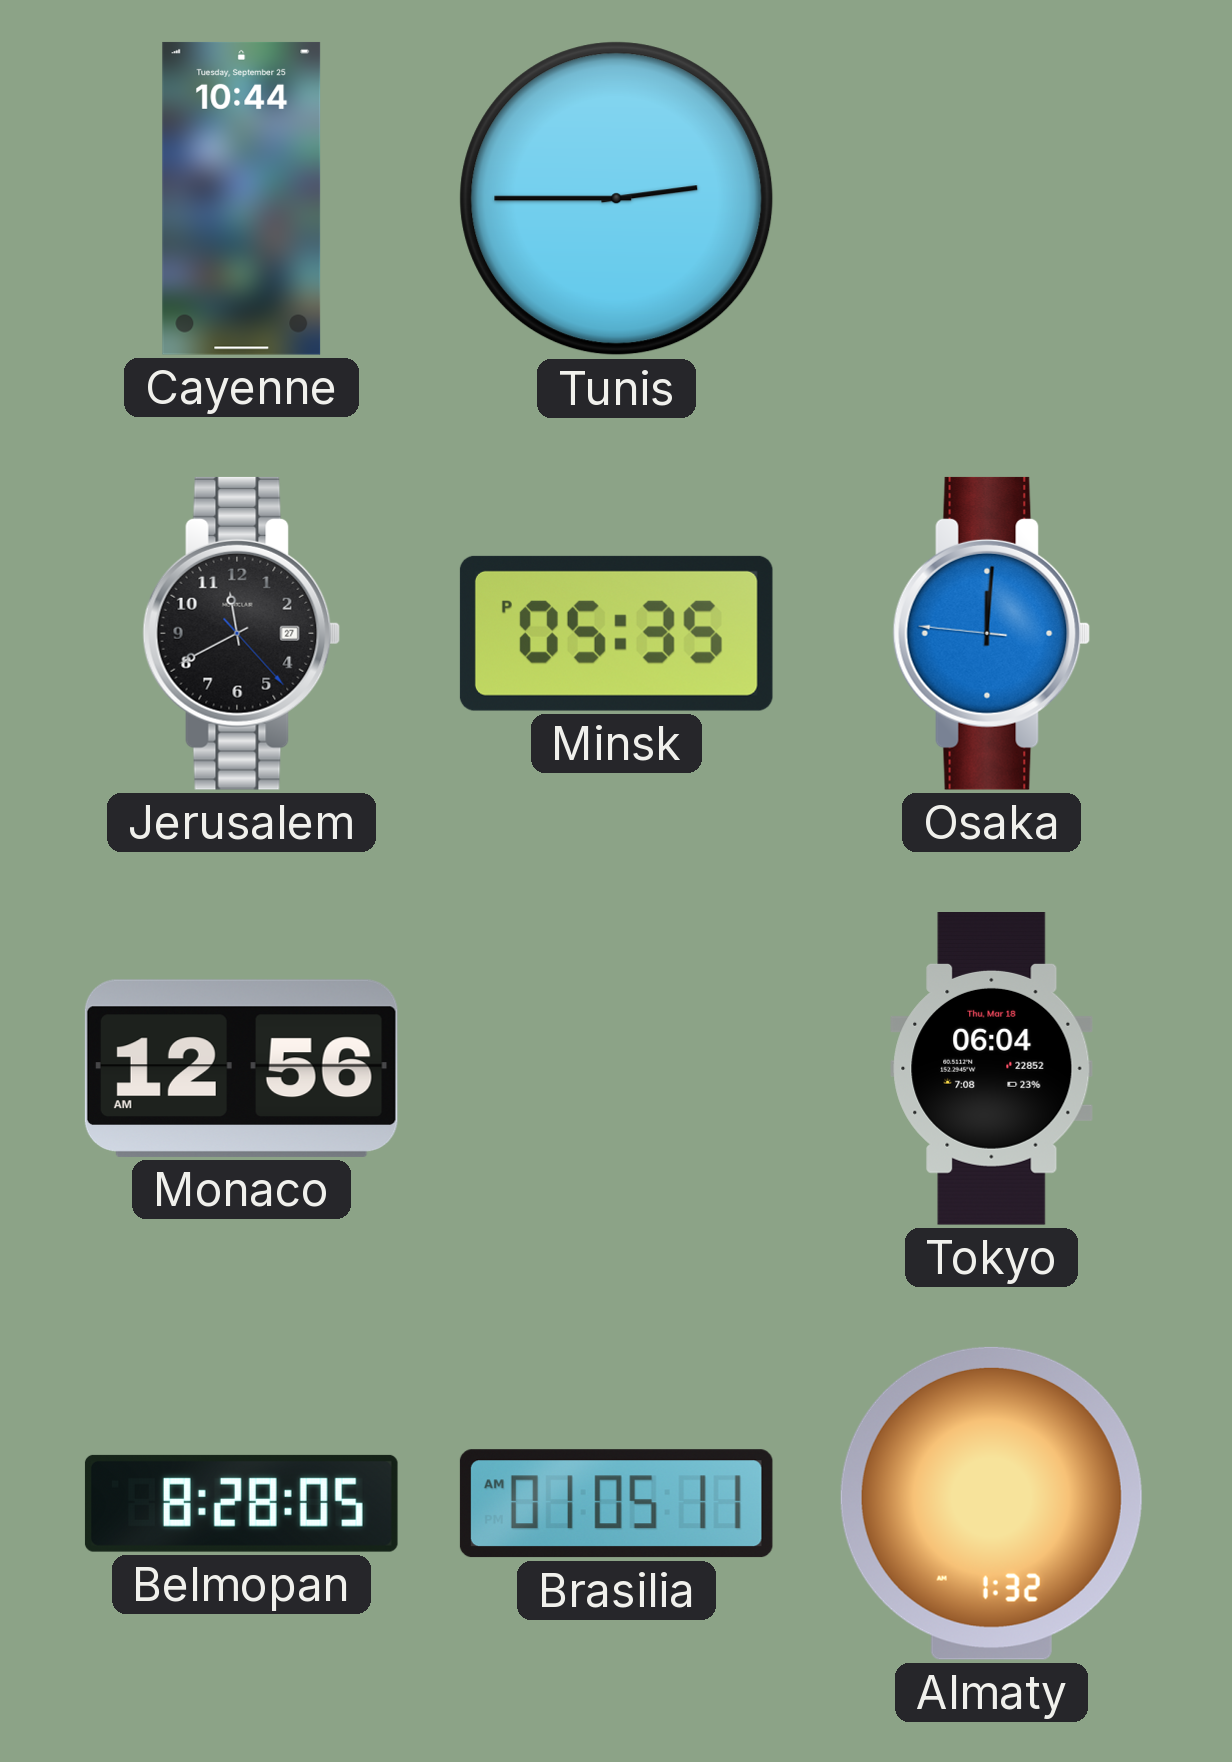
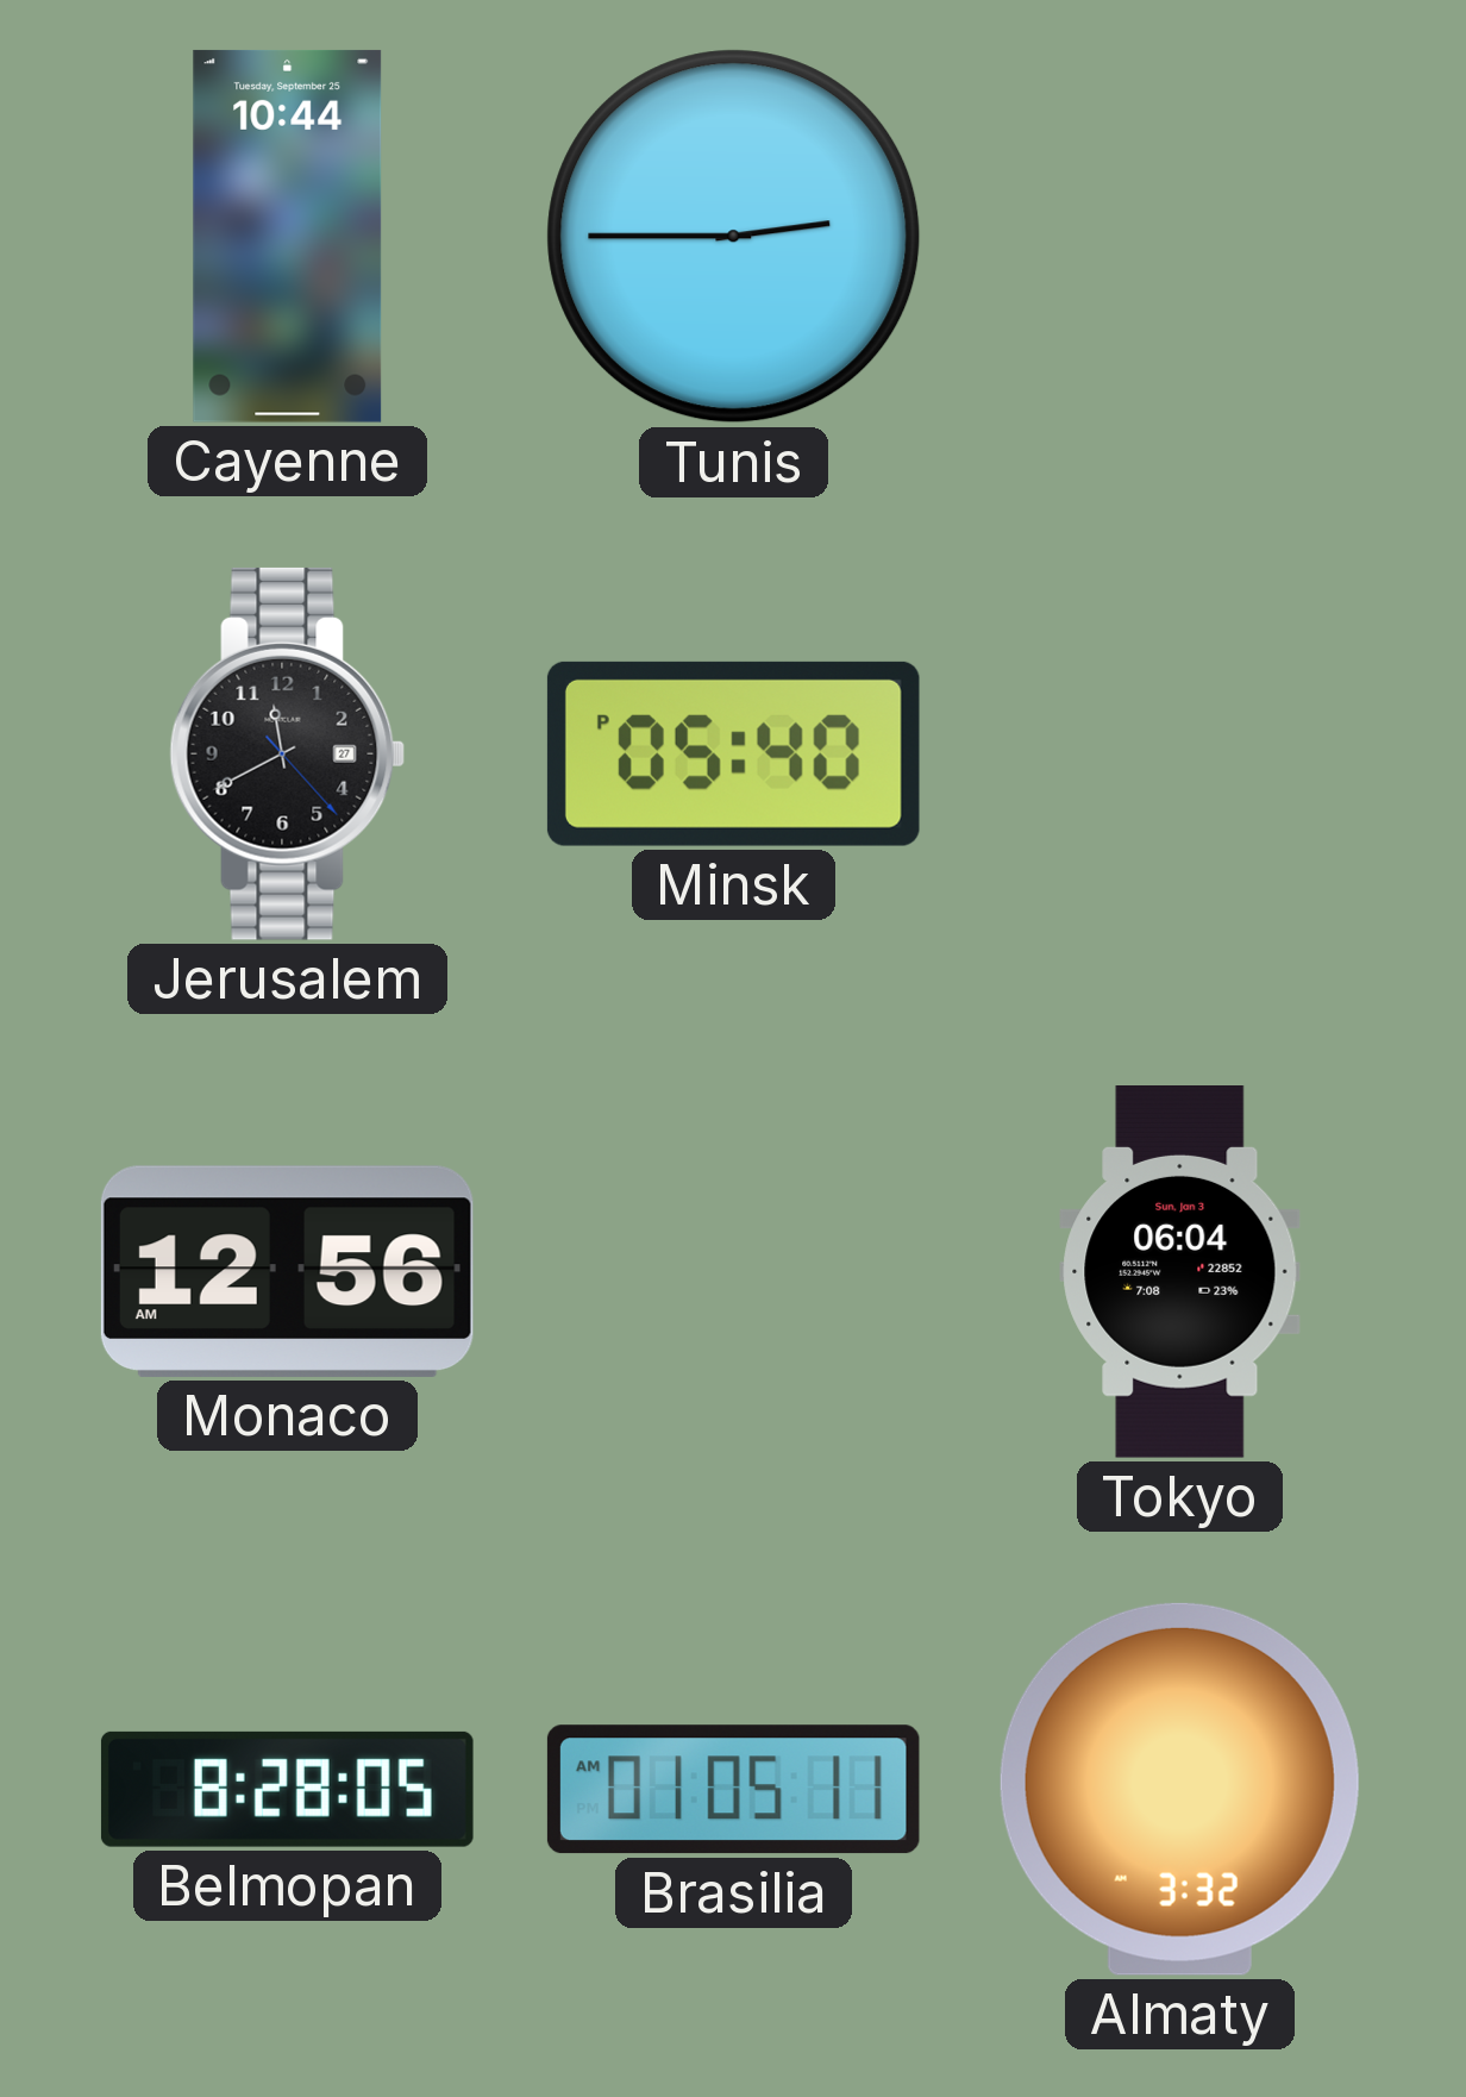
Minsk: 05:35 -> 05:40
Osaka: 12:00 -> none
Tokyo date: Thu, Mar 18 -> Sun, Jan 3
Almaty: 1:32 -> 3:32
